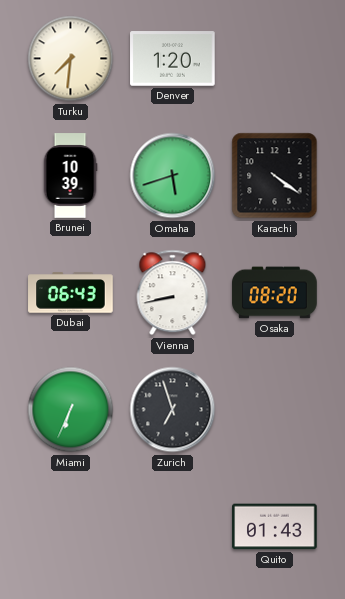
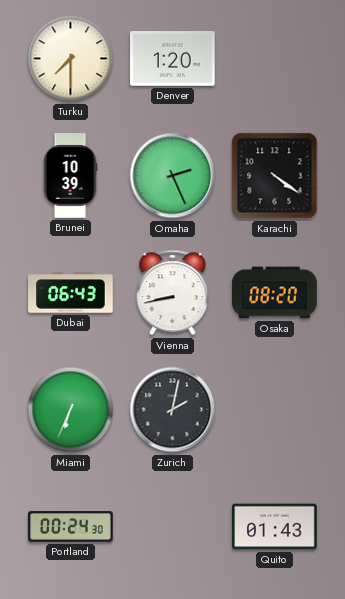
Turku: 7:31 -> 7:30
Omaha: 5:42 -> 2:26
Zurich: 6:57 -> 2:02
Portland: none -> 00:24
